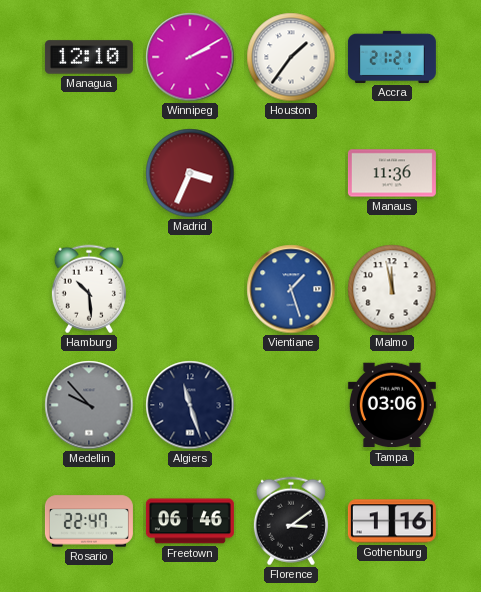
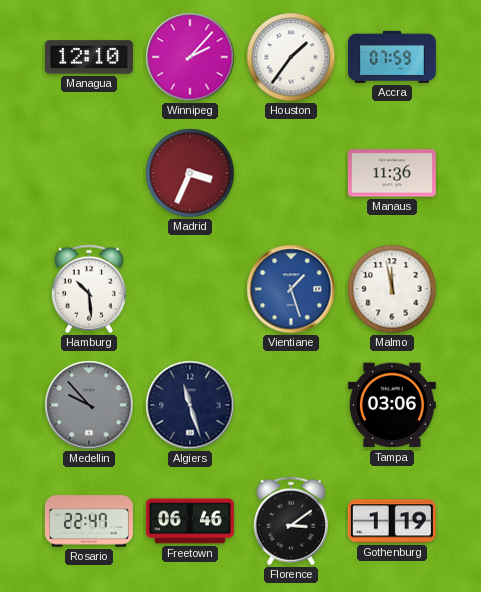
Winnipeg: 2:10 -> 2:07
Accra: 21:21 -> 07:59
Gothenburg: 1:16 -> 1:19
